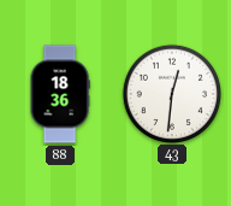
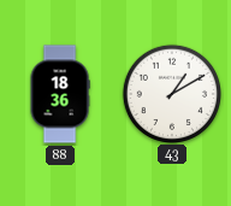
43: 12:31 -> 1:10
